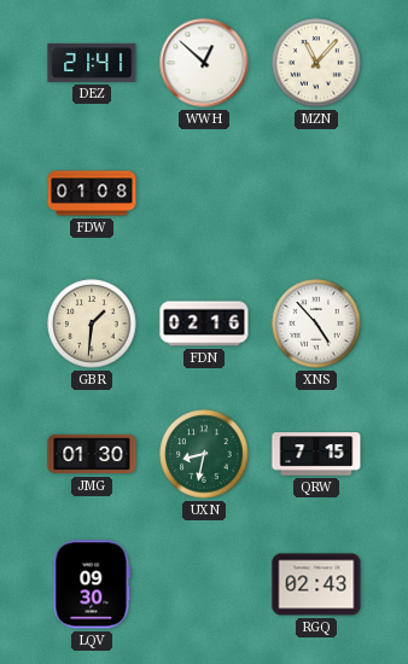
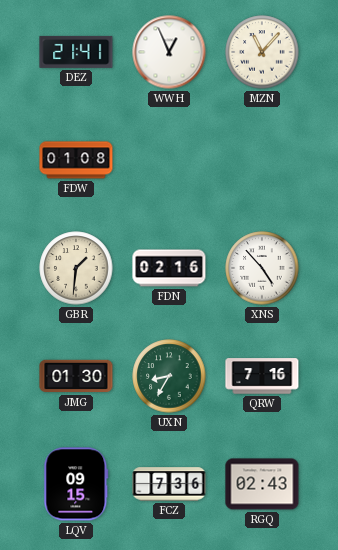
WWH: 12:52 -> 12:56
UXN: 8:32 -> 8:35
QRW: 7:15 -> 7:16
LQV: 09:30 -> 09:15
FCZ: none -> 7:36
